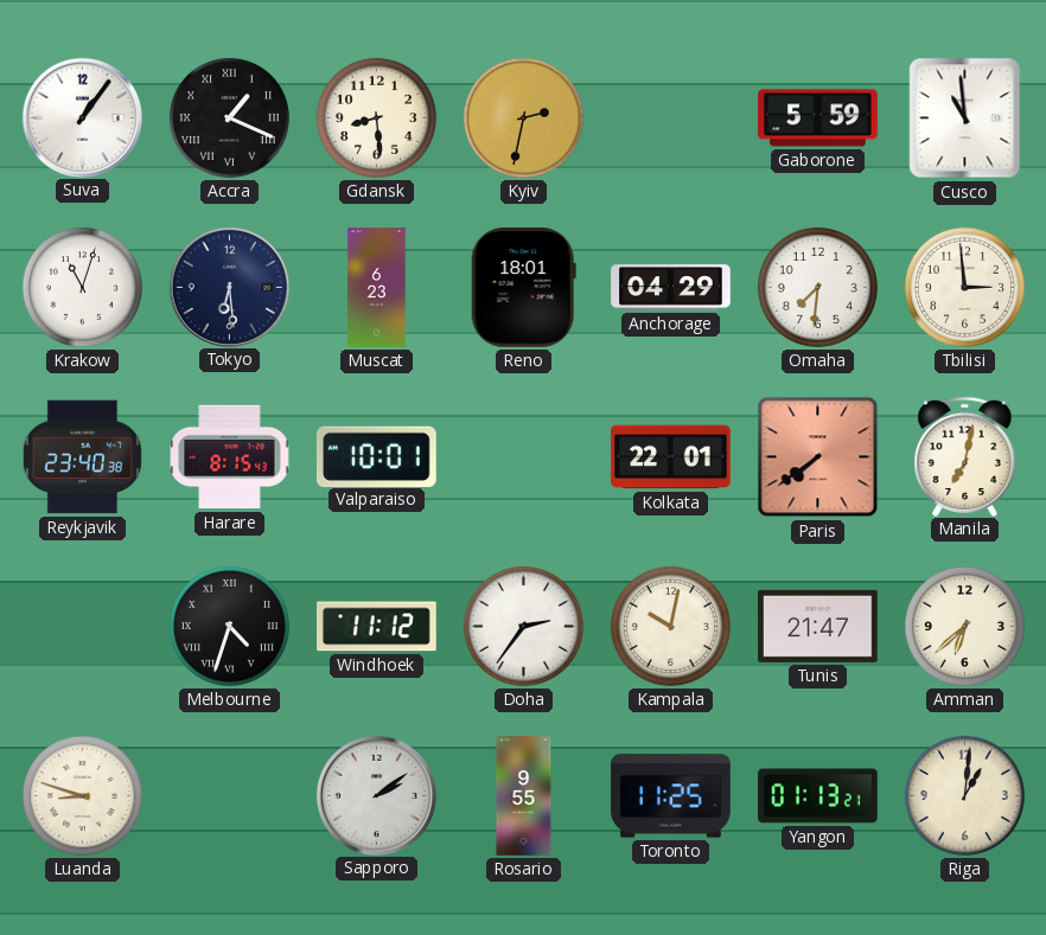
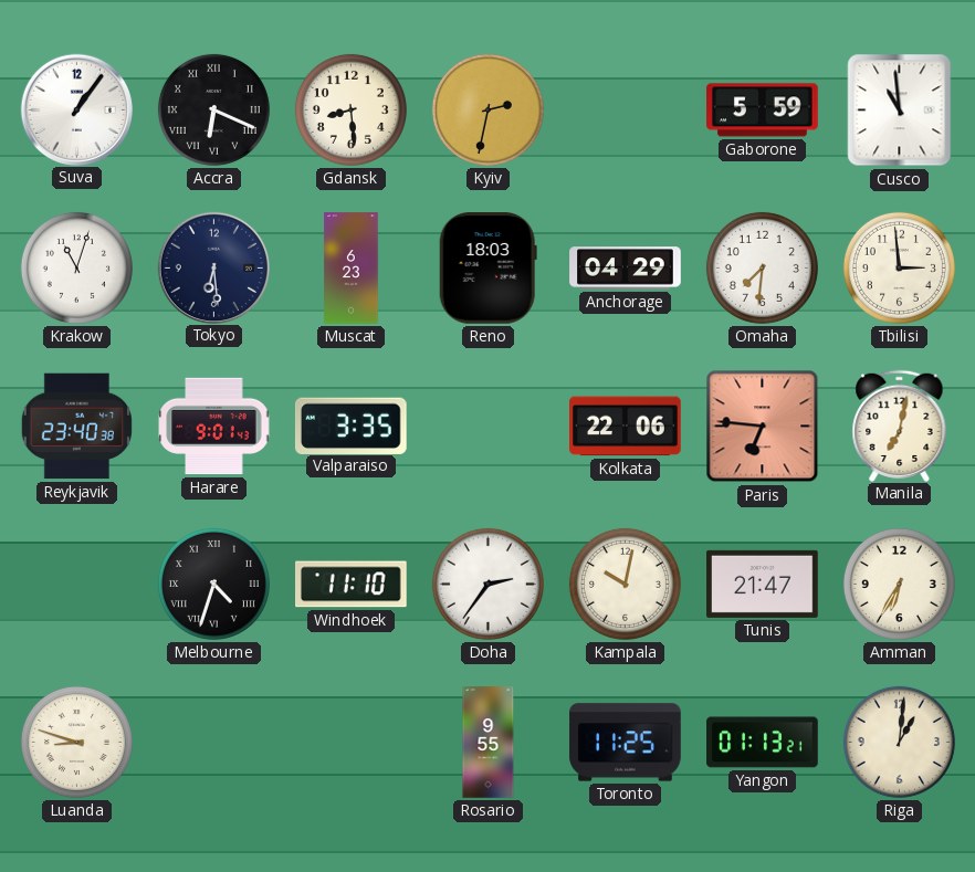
Accra: 1:19 -> 6:19
Reno: 18:01 -> 18:03
Harare: 8:15 -> 9:01
Valparaiso: 10:01 -> 3:35
Kolkata: 22:01 -> 22:06
Paris: 7:39 -> 6:46
Windhoek: 11:12 -> 11:10
Amman: 6:38 -> 6:35
Sapporo: 2:09 -> none
